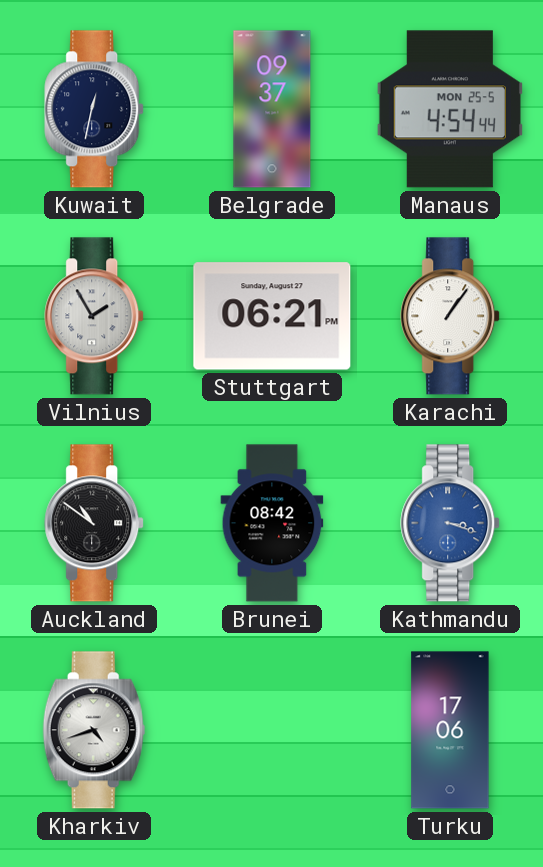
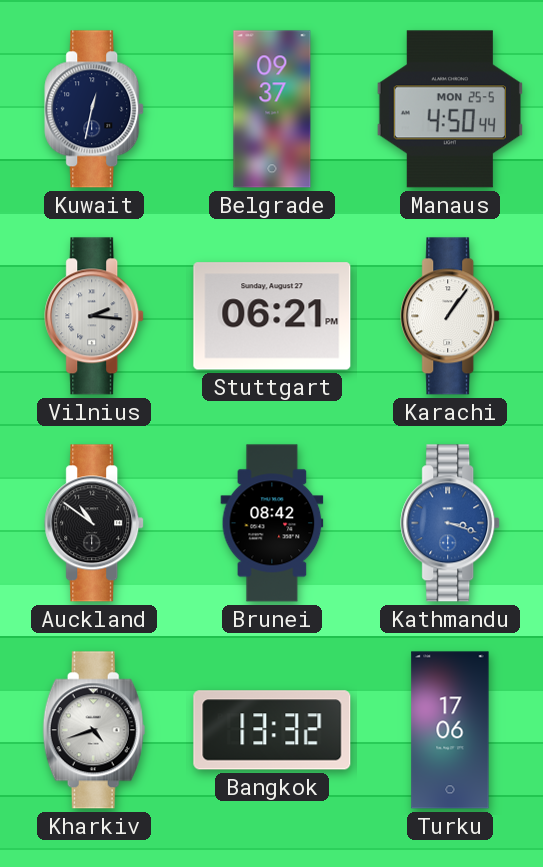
Manaus: 4:54 -> 4:50
Vilnius: 1:55 -> 2:16
Bangkok: none -> 13:32
